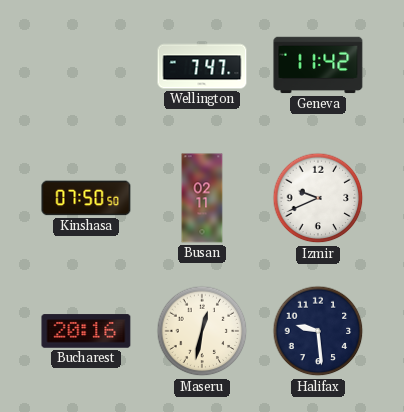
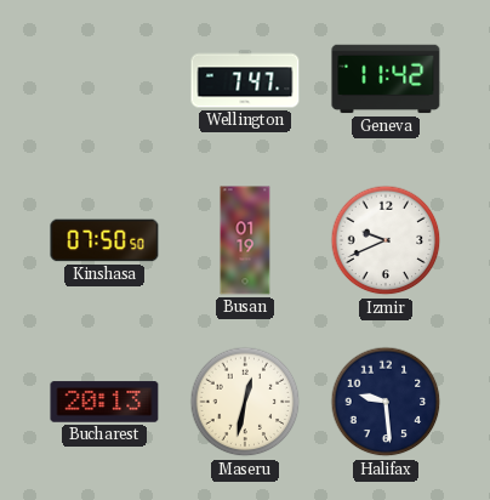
Busan: 02:11 -> 01:19
Bucharest: 20:16 -> 20:13
